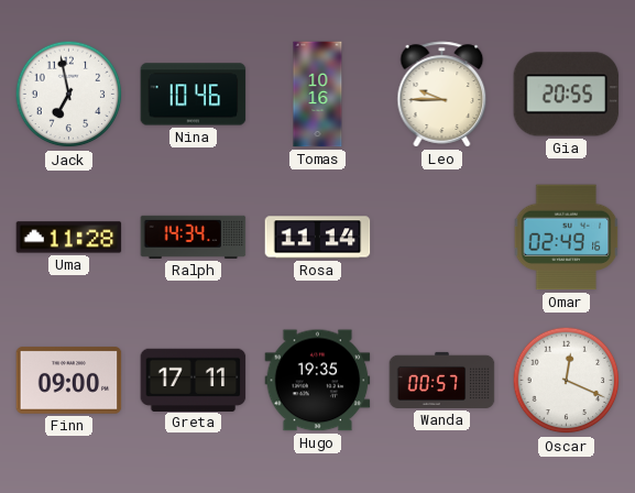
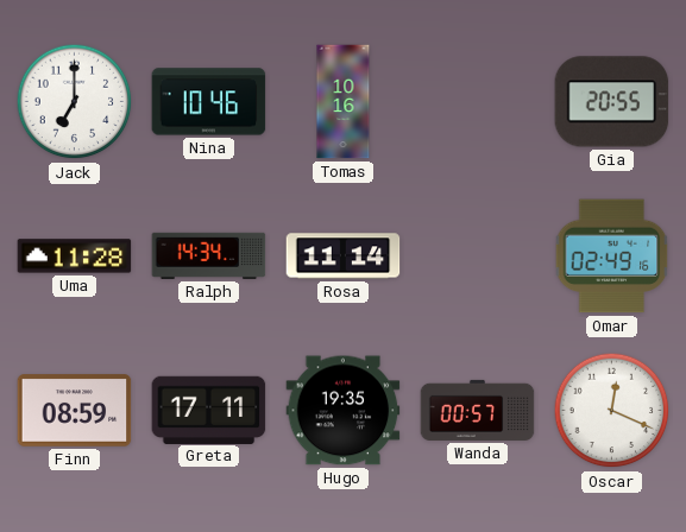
Jack: 6:58 -> 7:00
Leo: 9:45 -> none
Finn: 09:00 -> 08:59
